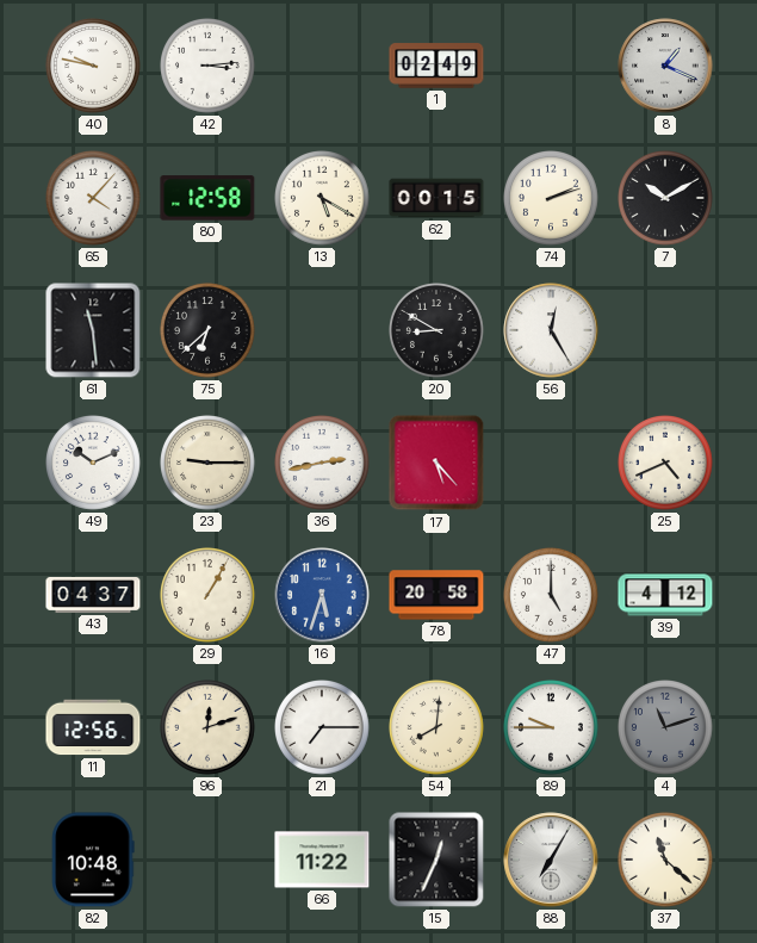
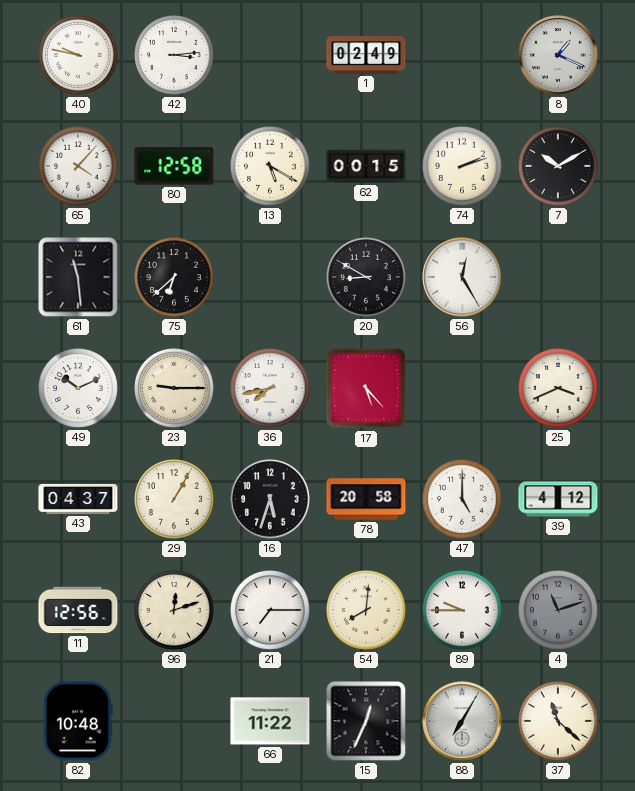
36: 2:43 -> 7:43
25: 4:41 -> 3:41
16 dial: blue -> black
